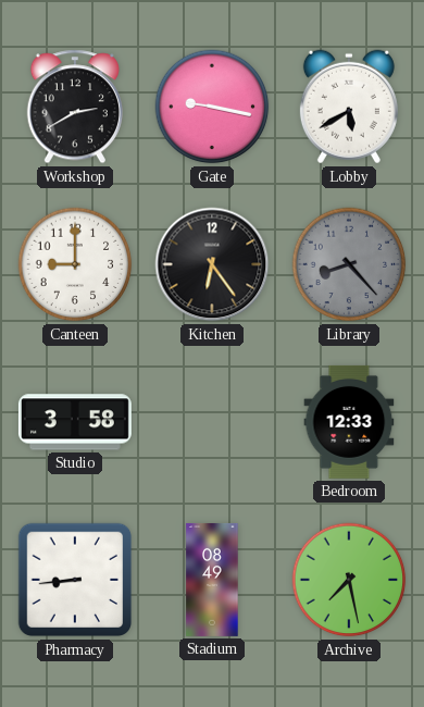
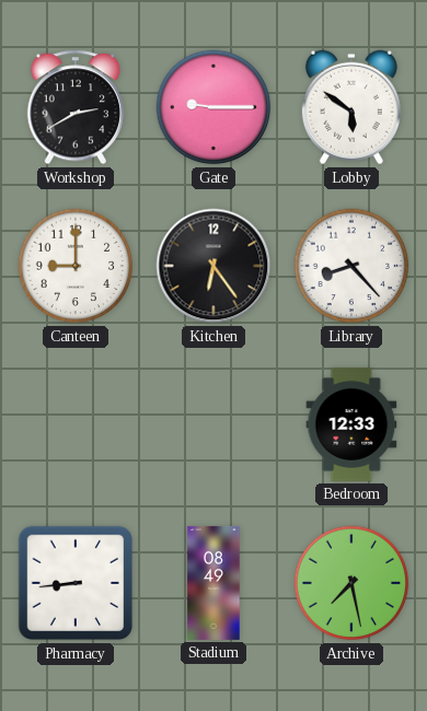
Gate: 9:17 -> 9:15
Lobby: 5:40 -> 5:51
Library dial: grey -> white
Studio: 3:58 -> none
